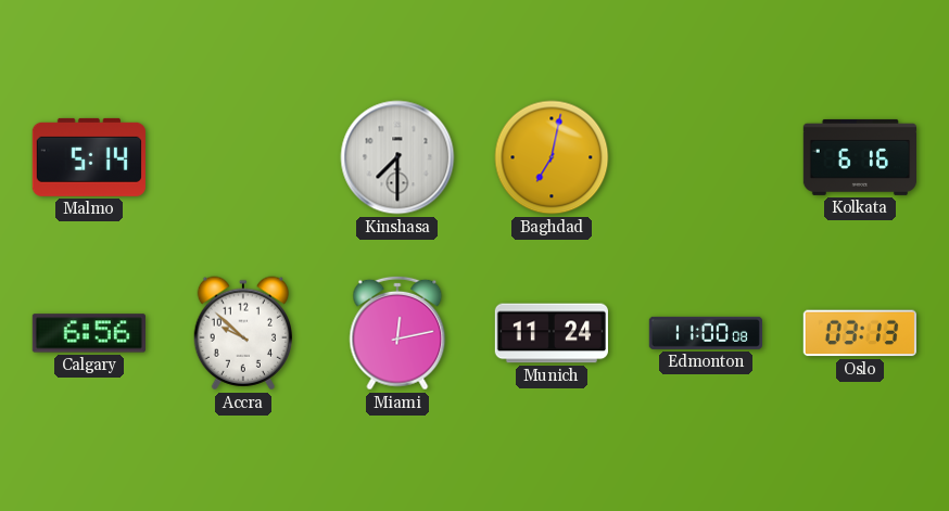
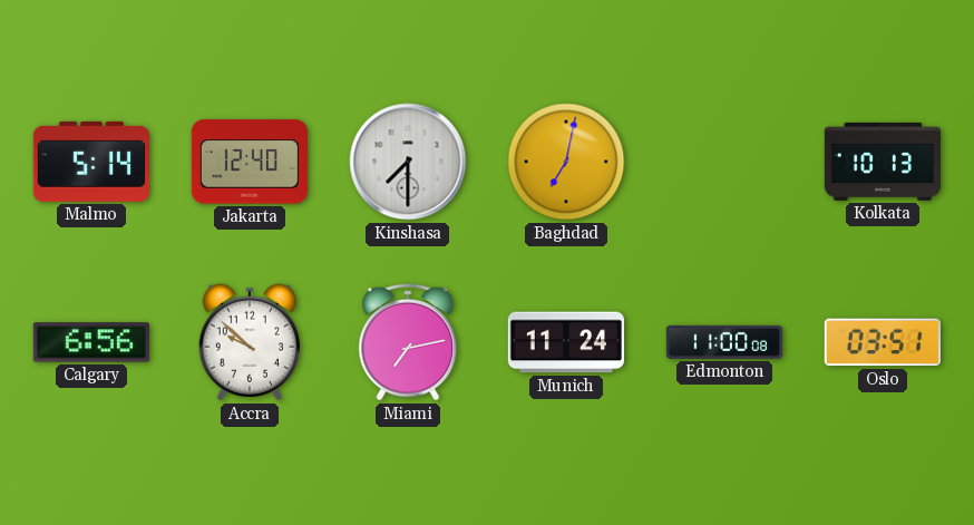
Jakarta: none -> 12:40
Kolkata: 6:16 -> 10:13
Miami: 12:13 -> 7:13
Oslo: 03:13 -> 03:51
